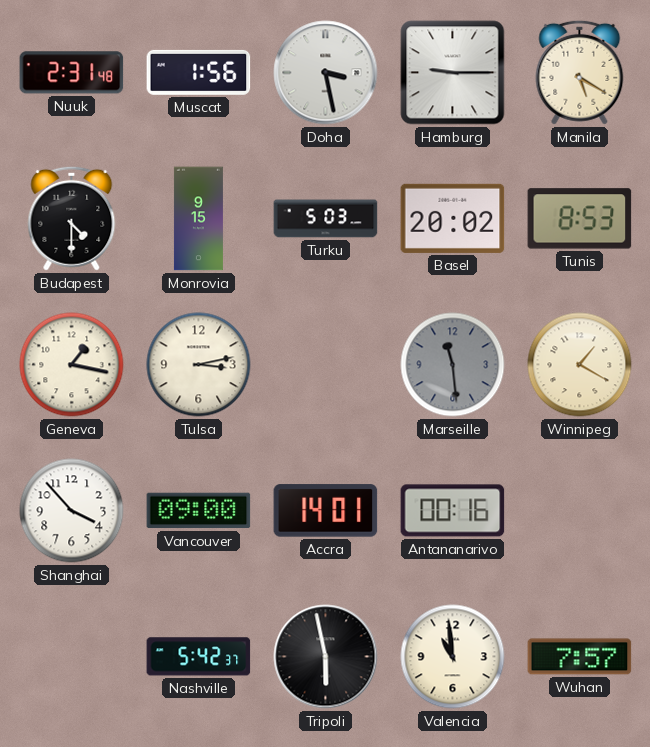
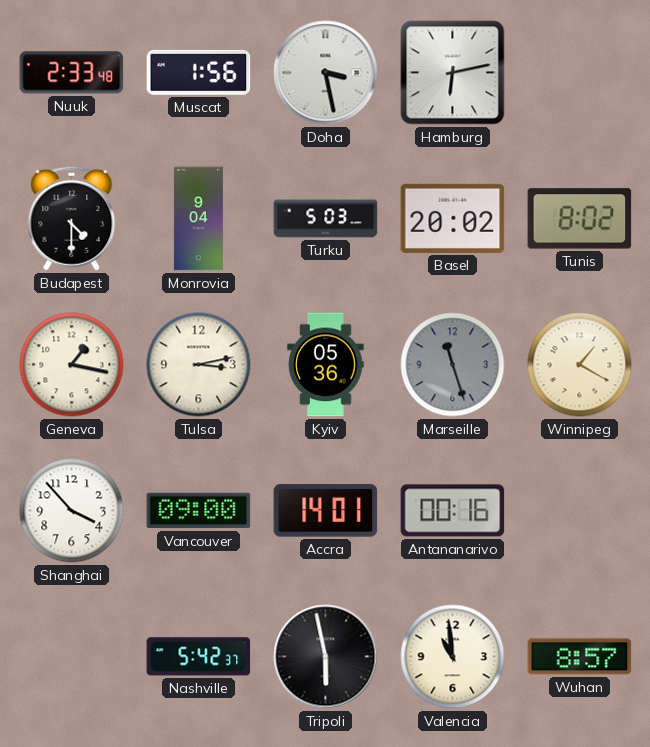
Nuuk: 2:31 -> 2:33
Hamburg: 9:15 -> 6:13
Manila: 5:20 -> none
Monrovia: 9:15 -> 9:04
Tunis: 8:53 -> 8:02
Kyiv: none -> 05:36
Marseille: 11:29 -> 11:27
Wuhan: 7:57 -> 8:57
